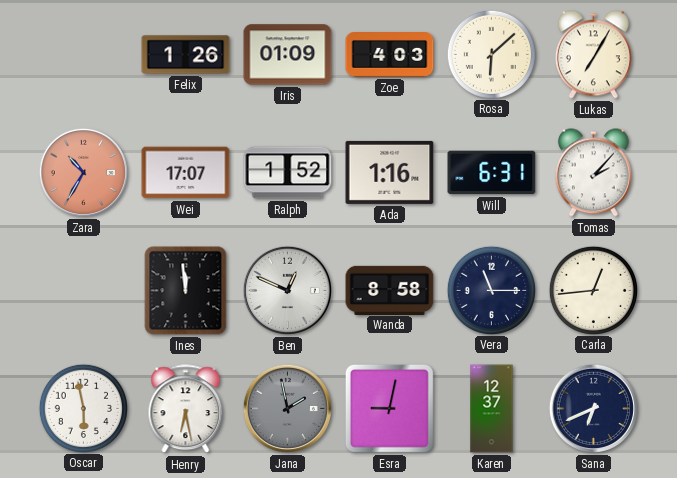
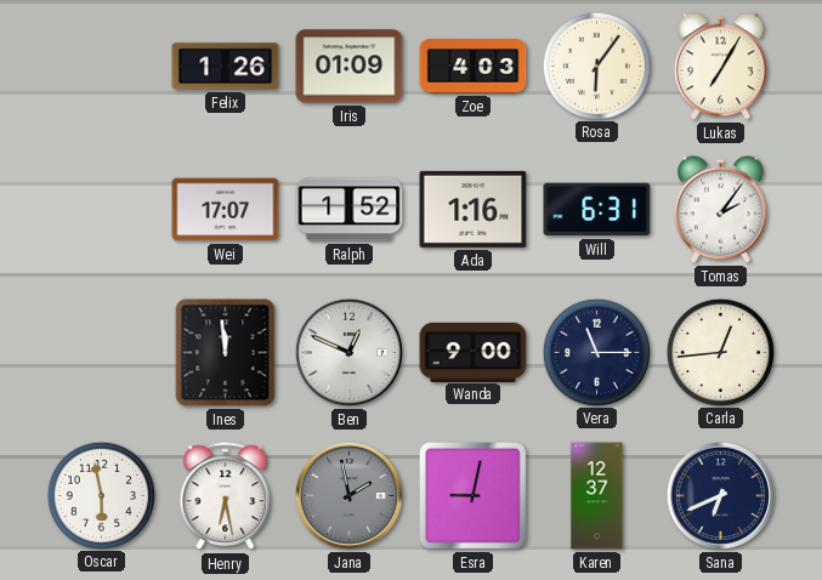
Rosa: 6:08 -> 6:06
Zara: 10:35 -> none
Tomas: 2:07 -> 2:06
Wanda: 8:58 -> 9:00
